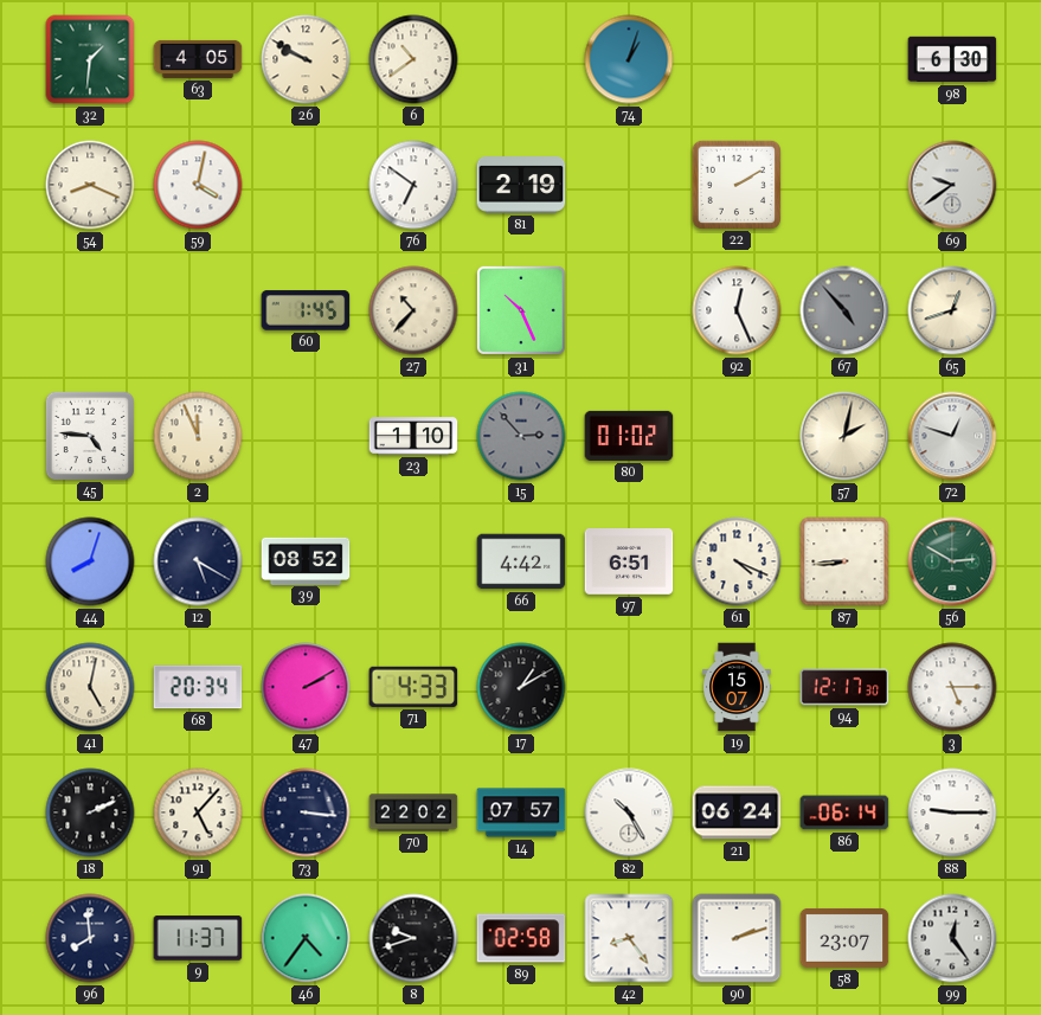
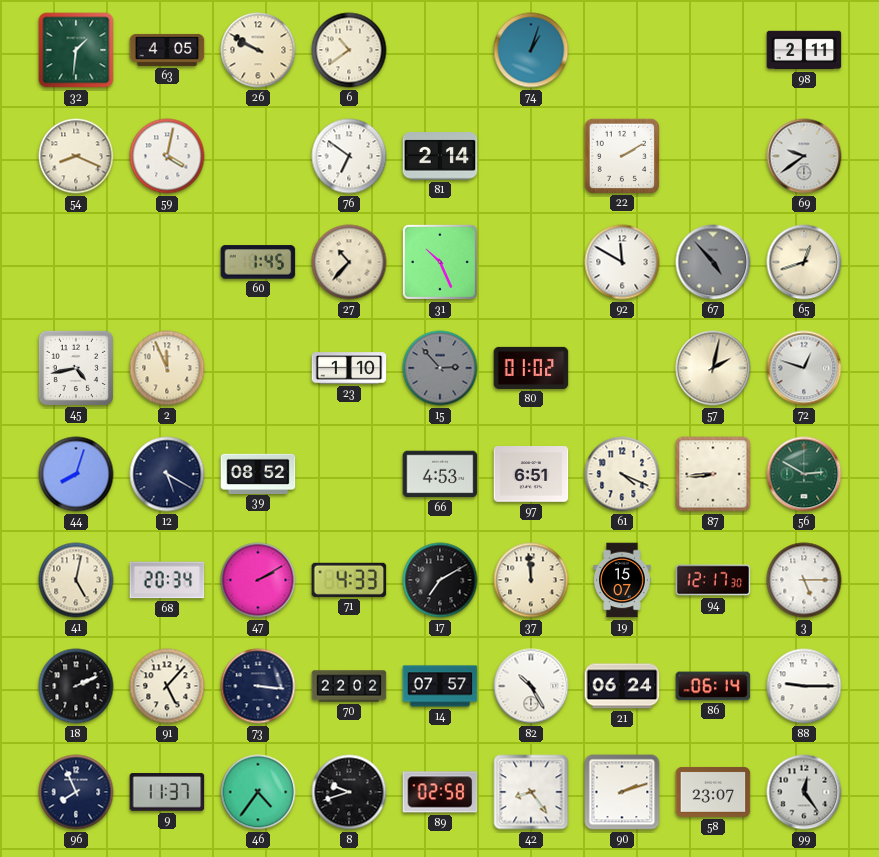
98: 6:30 -> 2:11
81: 2:19 -> 2:14
92: 12:26 -> 11:50
45: 4:46 -> 4:43
66: 4:42 -> 4:53
17: 1:10 -> 7:10
37: none -> 11:59
96: 7:59 -> 7:56
